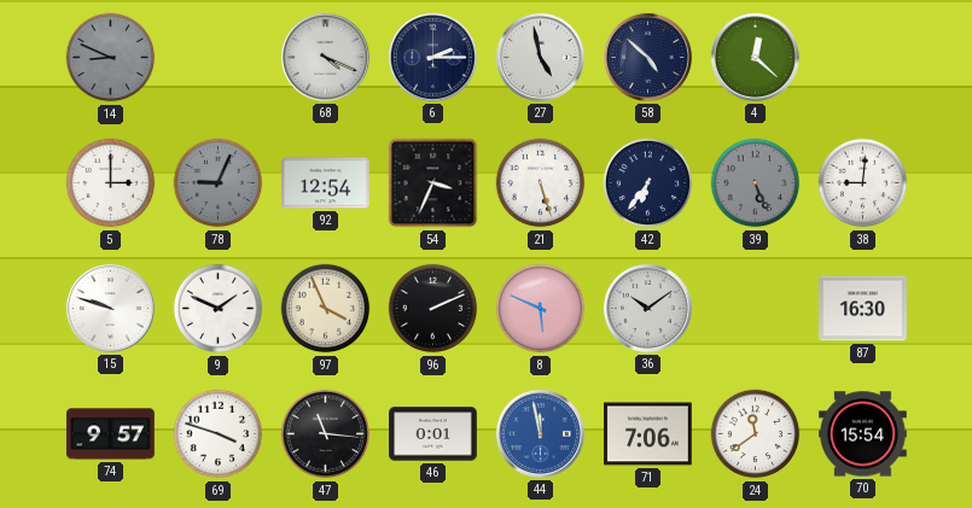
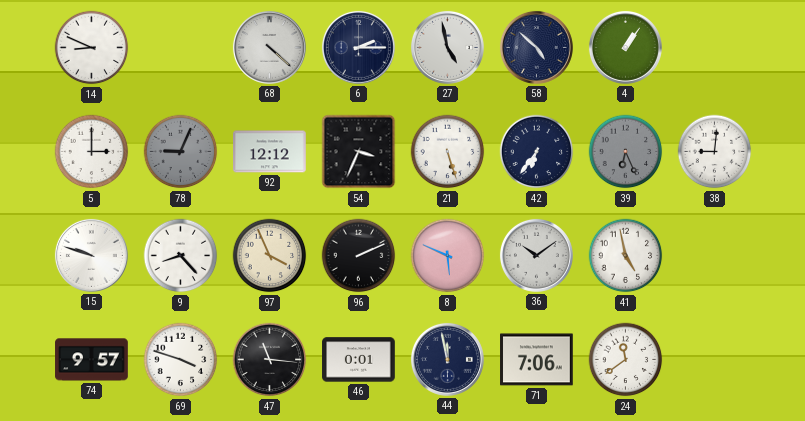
14 dial: grey -> white
68: 4:19 -> 4:22
4: 12:22 -> 1:06
92: 12:54 -> 12:12
39: 5:26 -> 6:26
9: 1:49 -> 8:23
41: none -> 4:58
87: 16:30 -> none
44 dial: blue -> navy
70: 15:54 -> none
